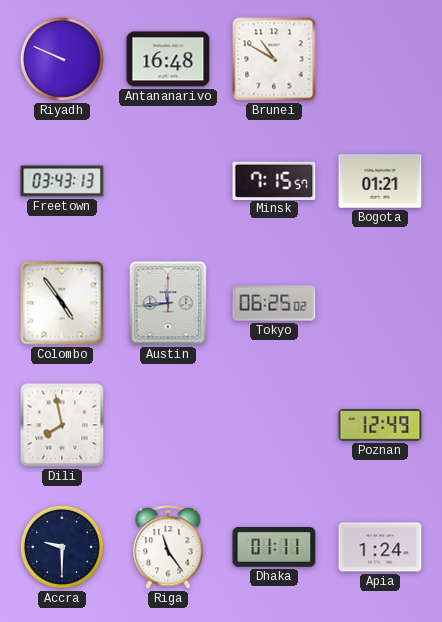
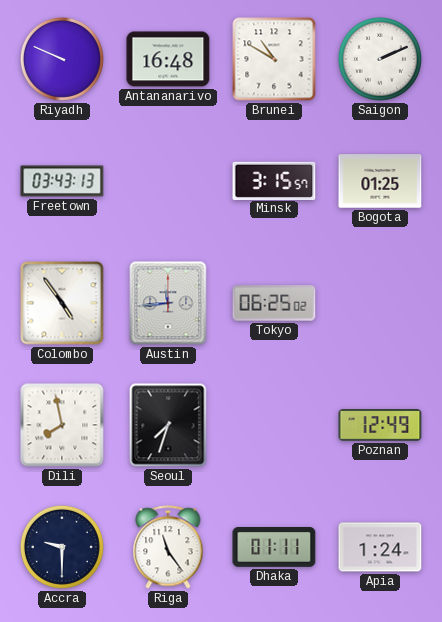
Saigon: none -> 2:11
Minsk: 7:15 -> 3:15
Bogota: 01:21 -> 01:25
Seoul: none -> 7:33
